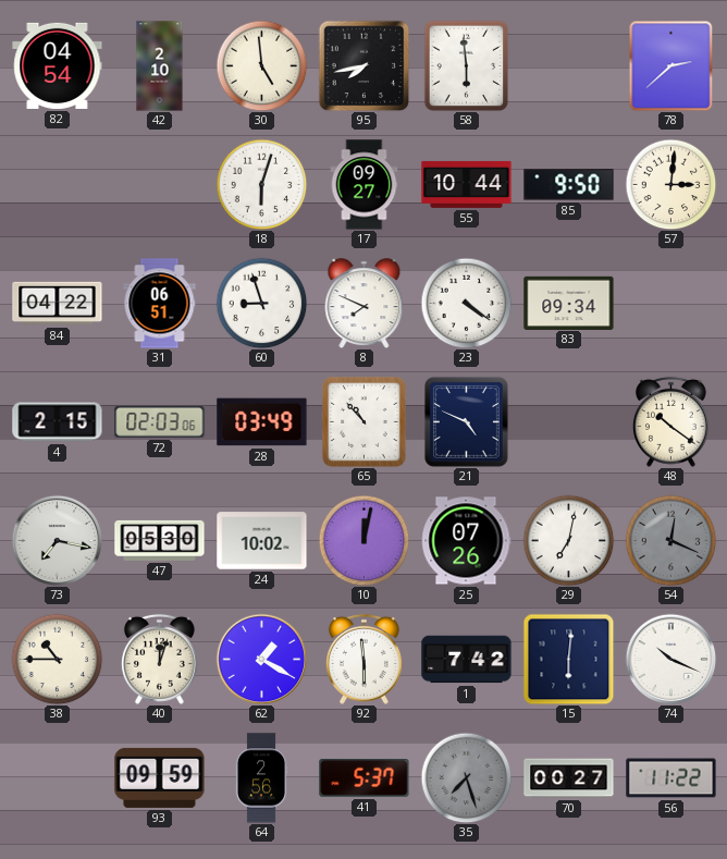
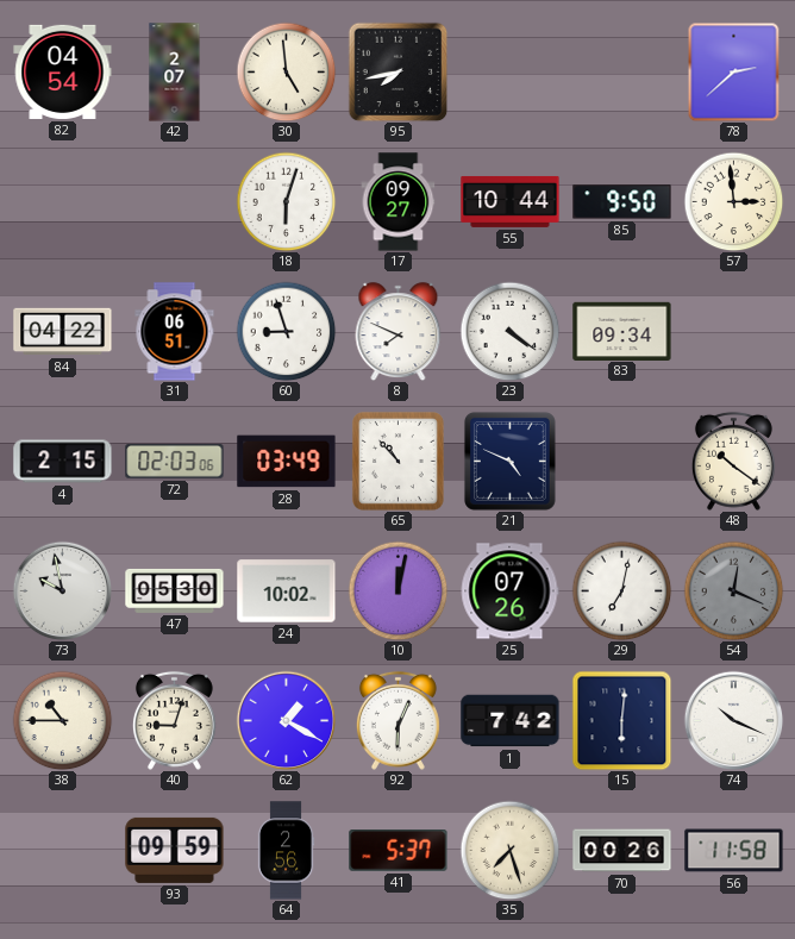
42: 2:10 -> 2:07
58: 5:59 -> none
57: 3:01 -> 2:59
73: 7:17 -> 9:58
40: 12:03 -> 9:03
92: 5:59 -> 6:04
35 dial: grey -> cream
70: 00:27 -> 00:26
56: 11:22 -> 11:58
